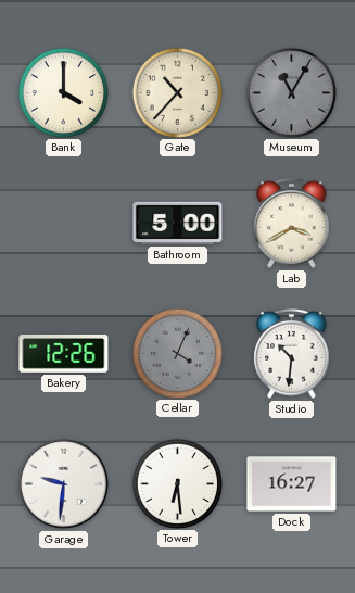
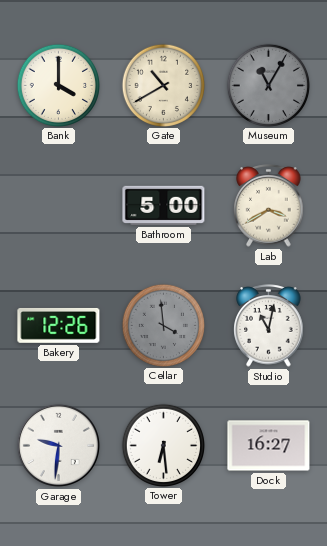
Gate: 10:37 -> 10:40
Cellar: 4:04 -> 3:59
Studio: 10:31 -> 11:02
